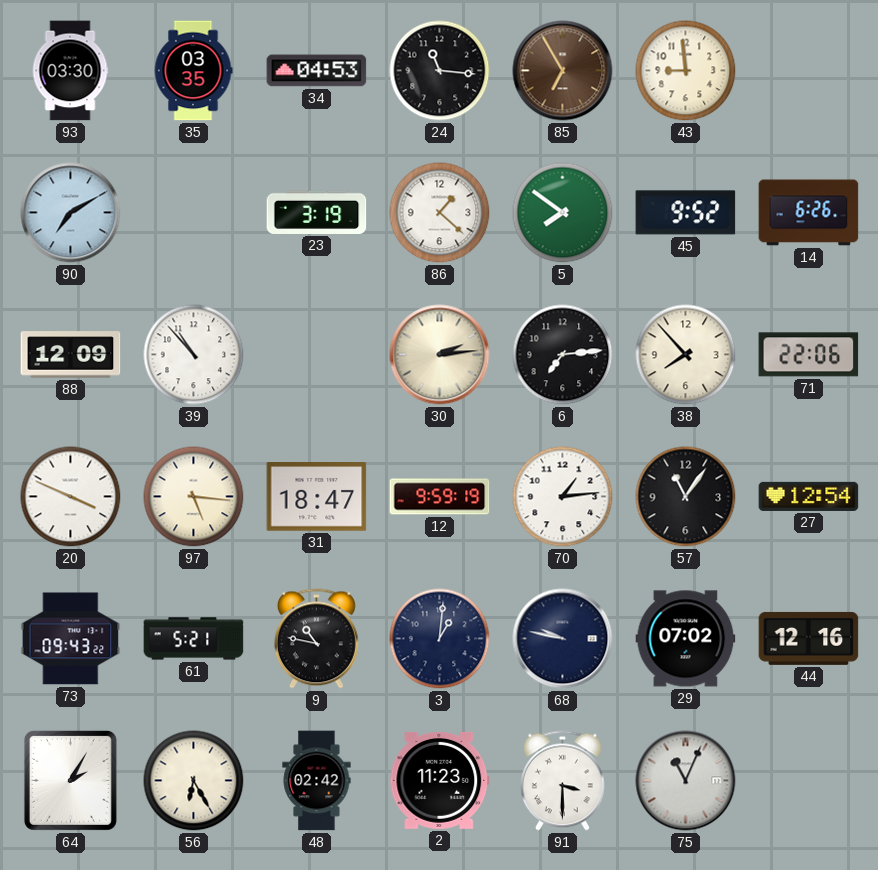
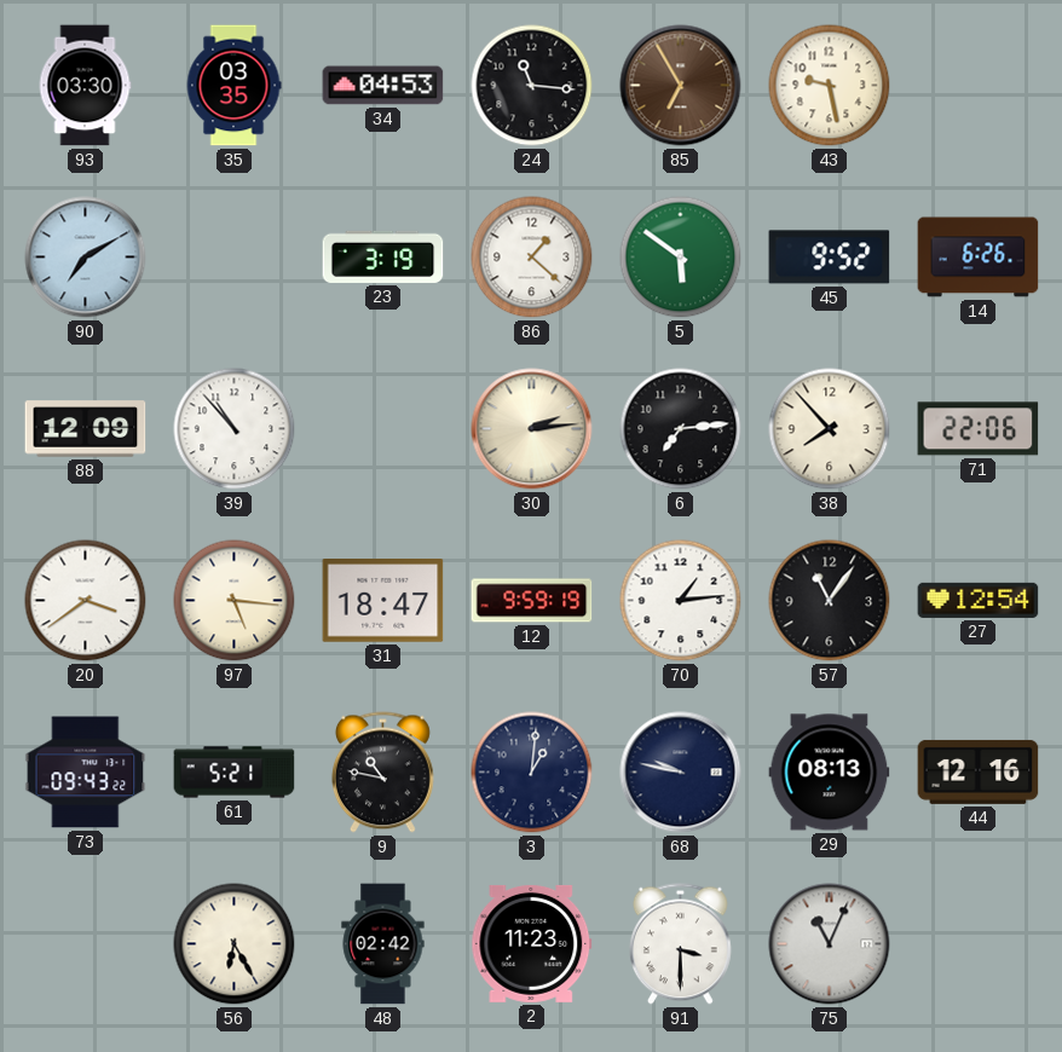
43: 8:59 -> 9:28
5: 7:51 -> 5:51
20: 3:49 -> 3:39
29: 07:02 -> 08:13
64: 2:05 -> none
